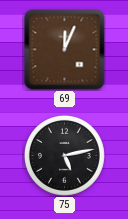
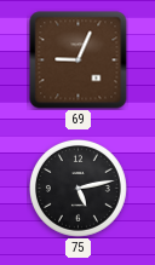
69: 12:04 -> 9:04
